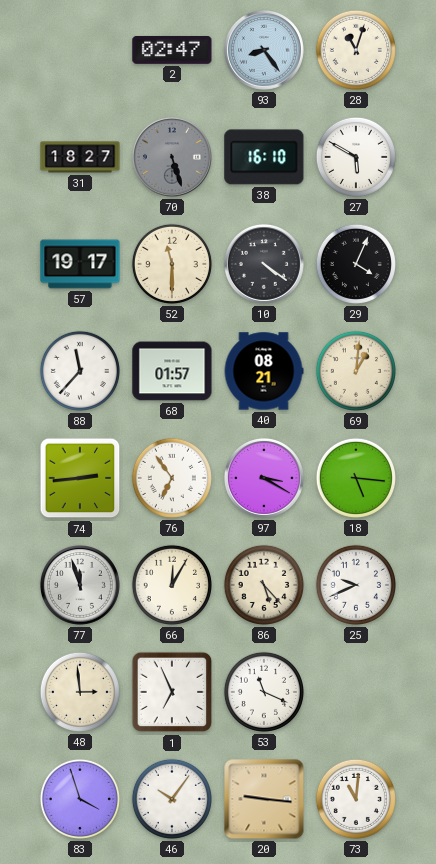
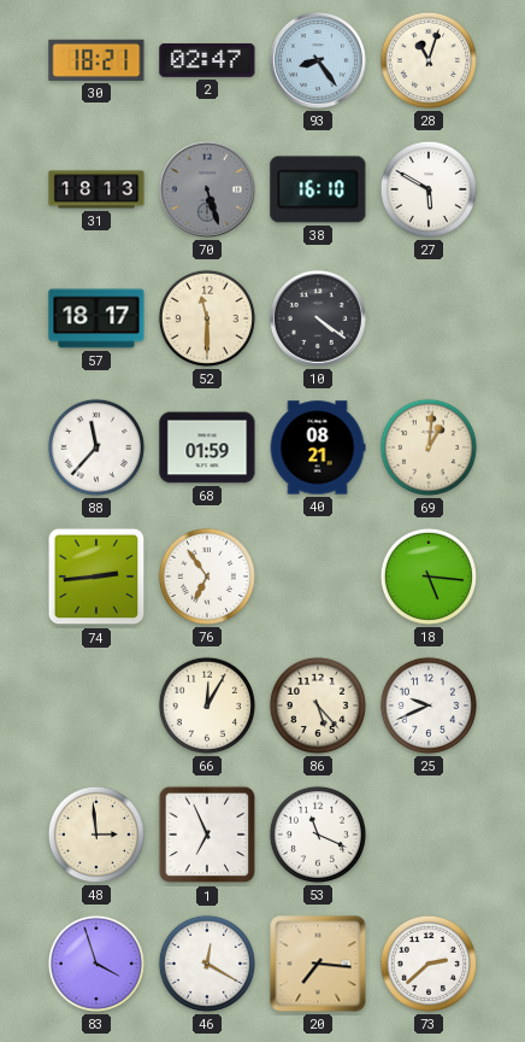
30: none -> 18:21
31: 18:27 -> 18:13
57: 19:17 -> 18:17
29: 4:04 -> none
68: 01:57 -> 01:59
97: 3:20 -> none
77: 11:57 -> none
46: 10:06 -> 12:20
20: 9:16 -> 7:16
73: 11:01 -> 2:38
